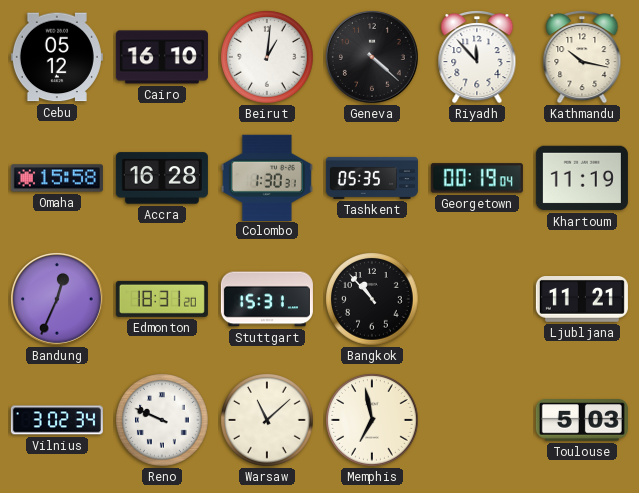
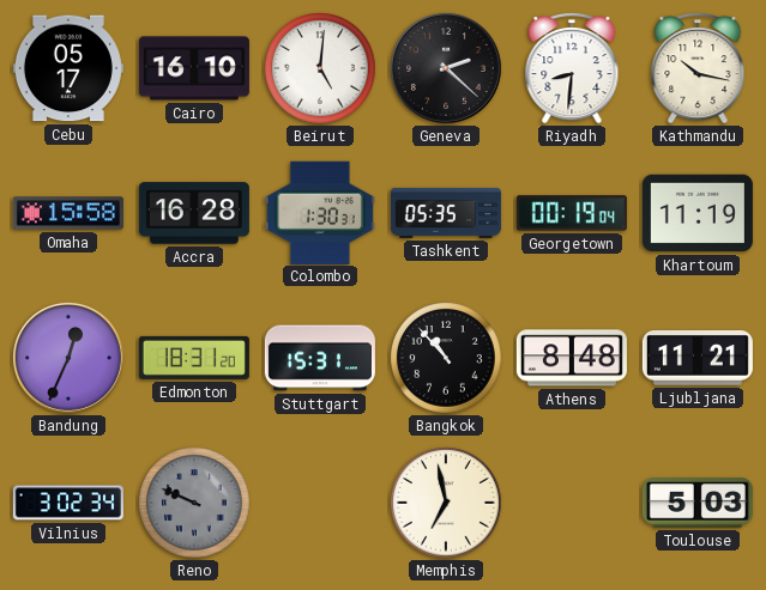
Cebu: 05:12 -> 05:17
Beirut: 1:01 -> 5:01
Geneva: 4:22 -> 2:22
Riyadh: 11:53 -> 8:31
Athens: none -> 8:48
Reno dial: white -> grey
Warsaw: 11:08 -> none
